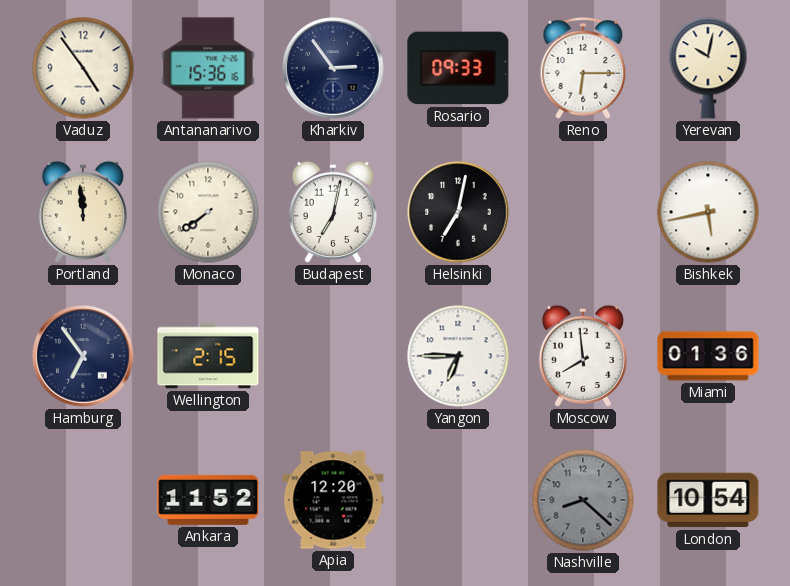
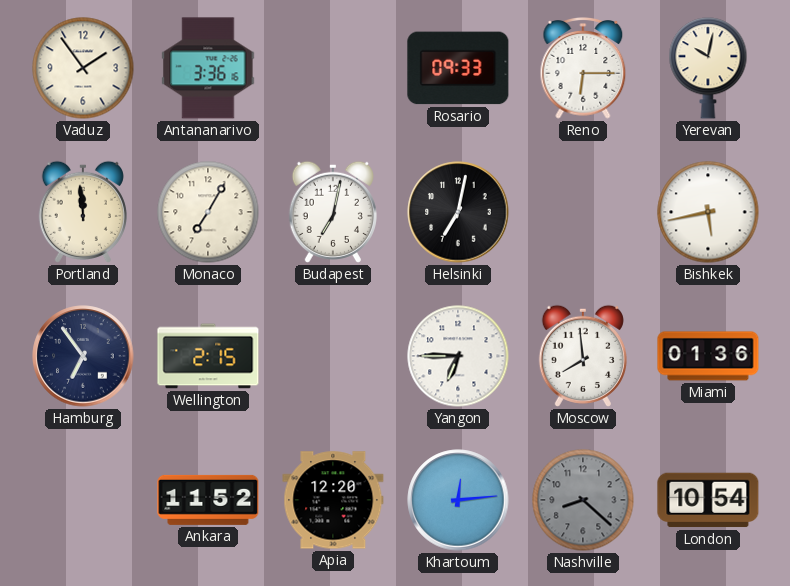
Vaduz: 4:54 -> 1:54
Antananarivo: 15:36 -> 3:36
Kharkiv: 2:54 -> none
Monaco: 7:39 -> 7:05
Khartoum: none -> 12:14
